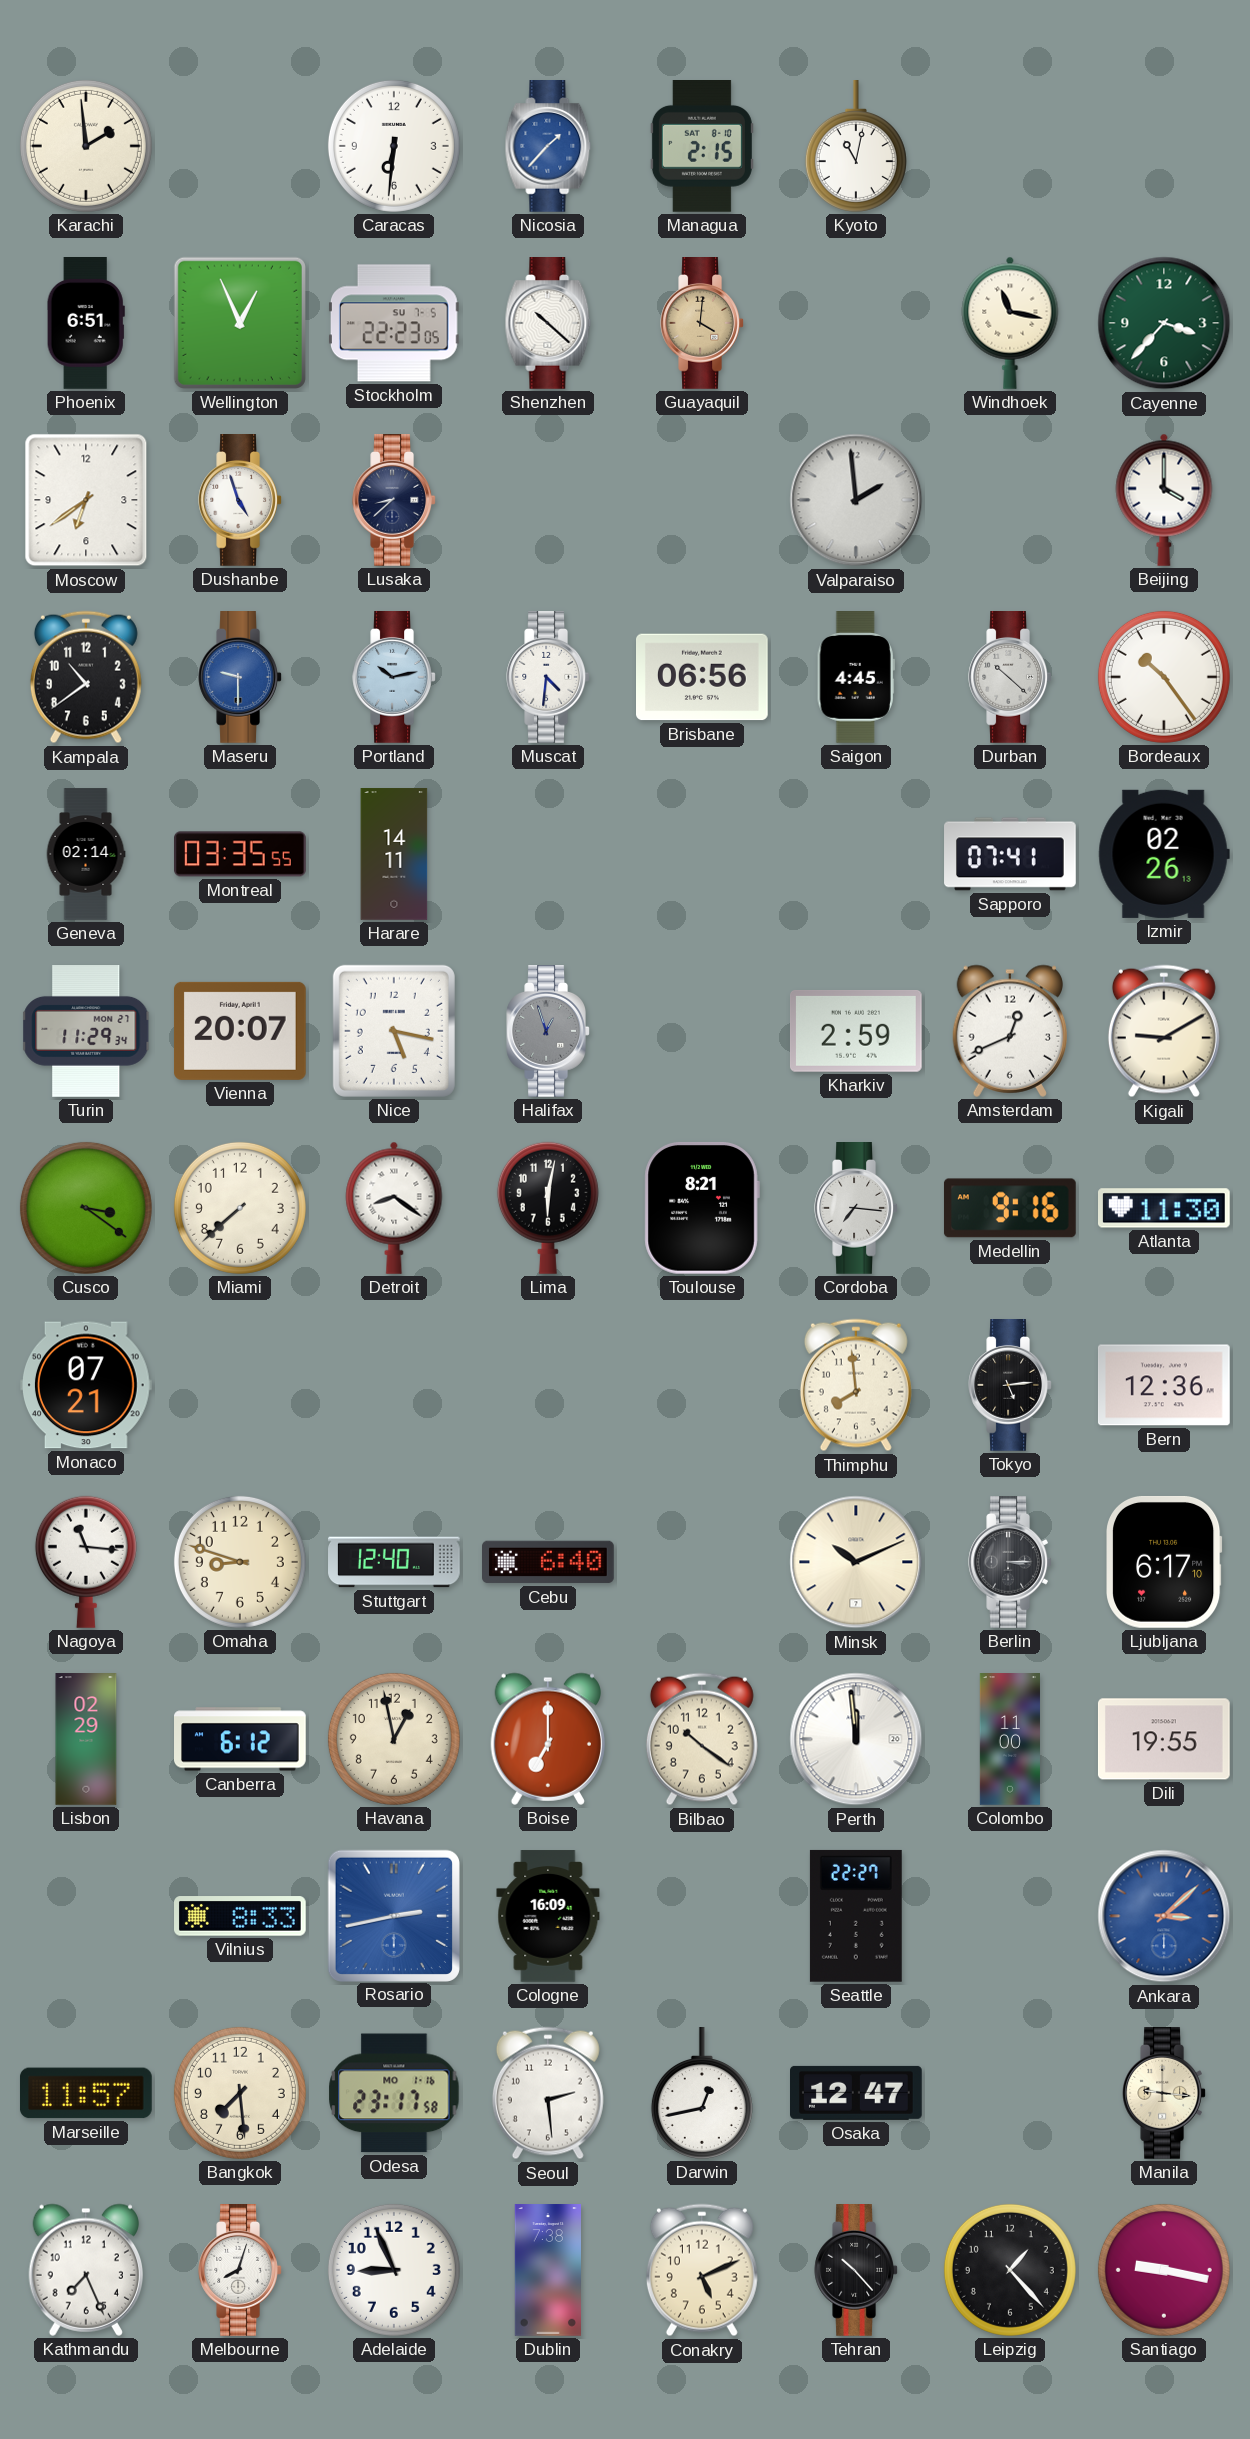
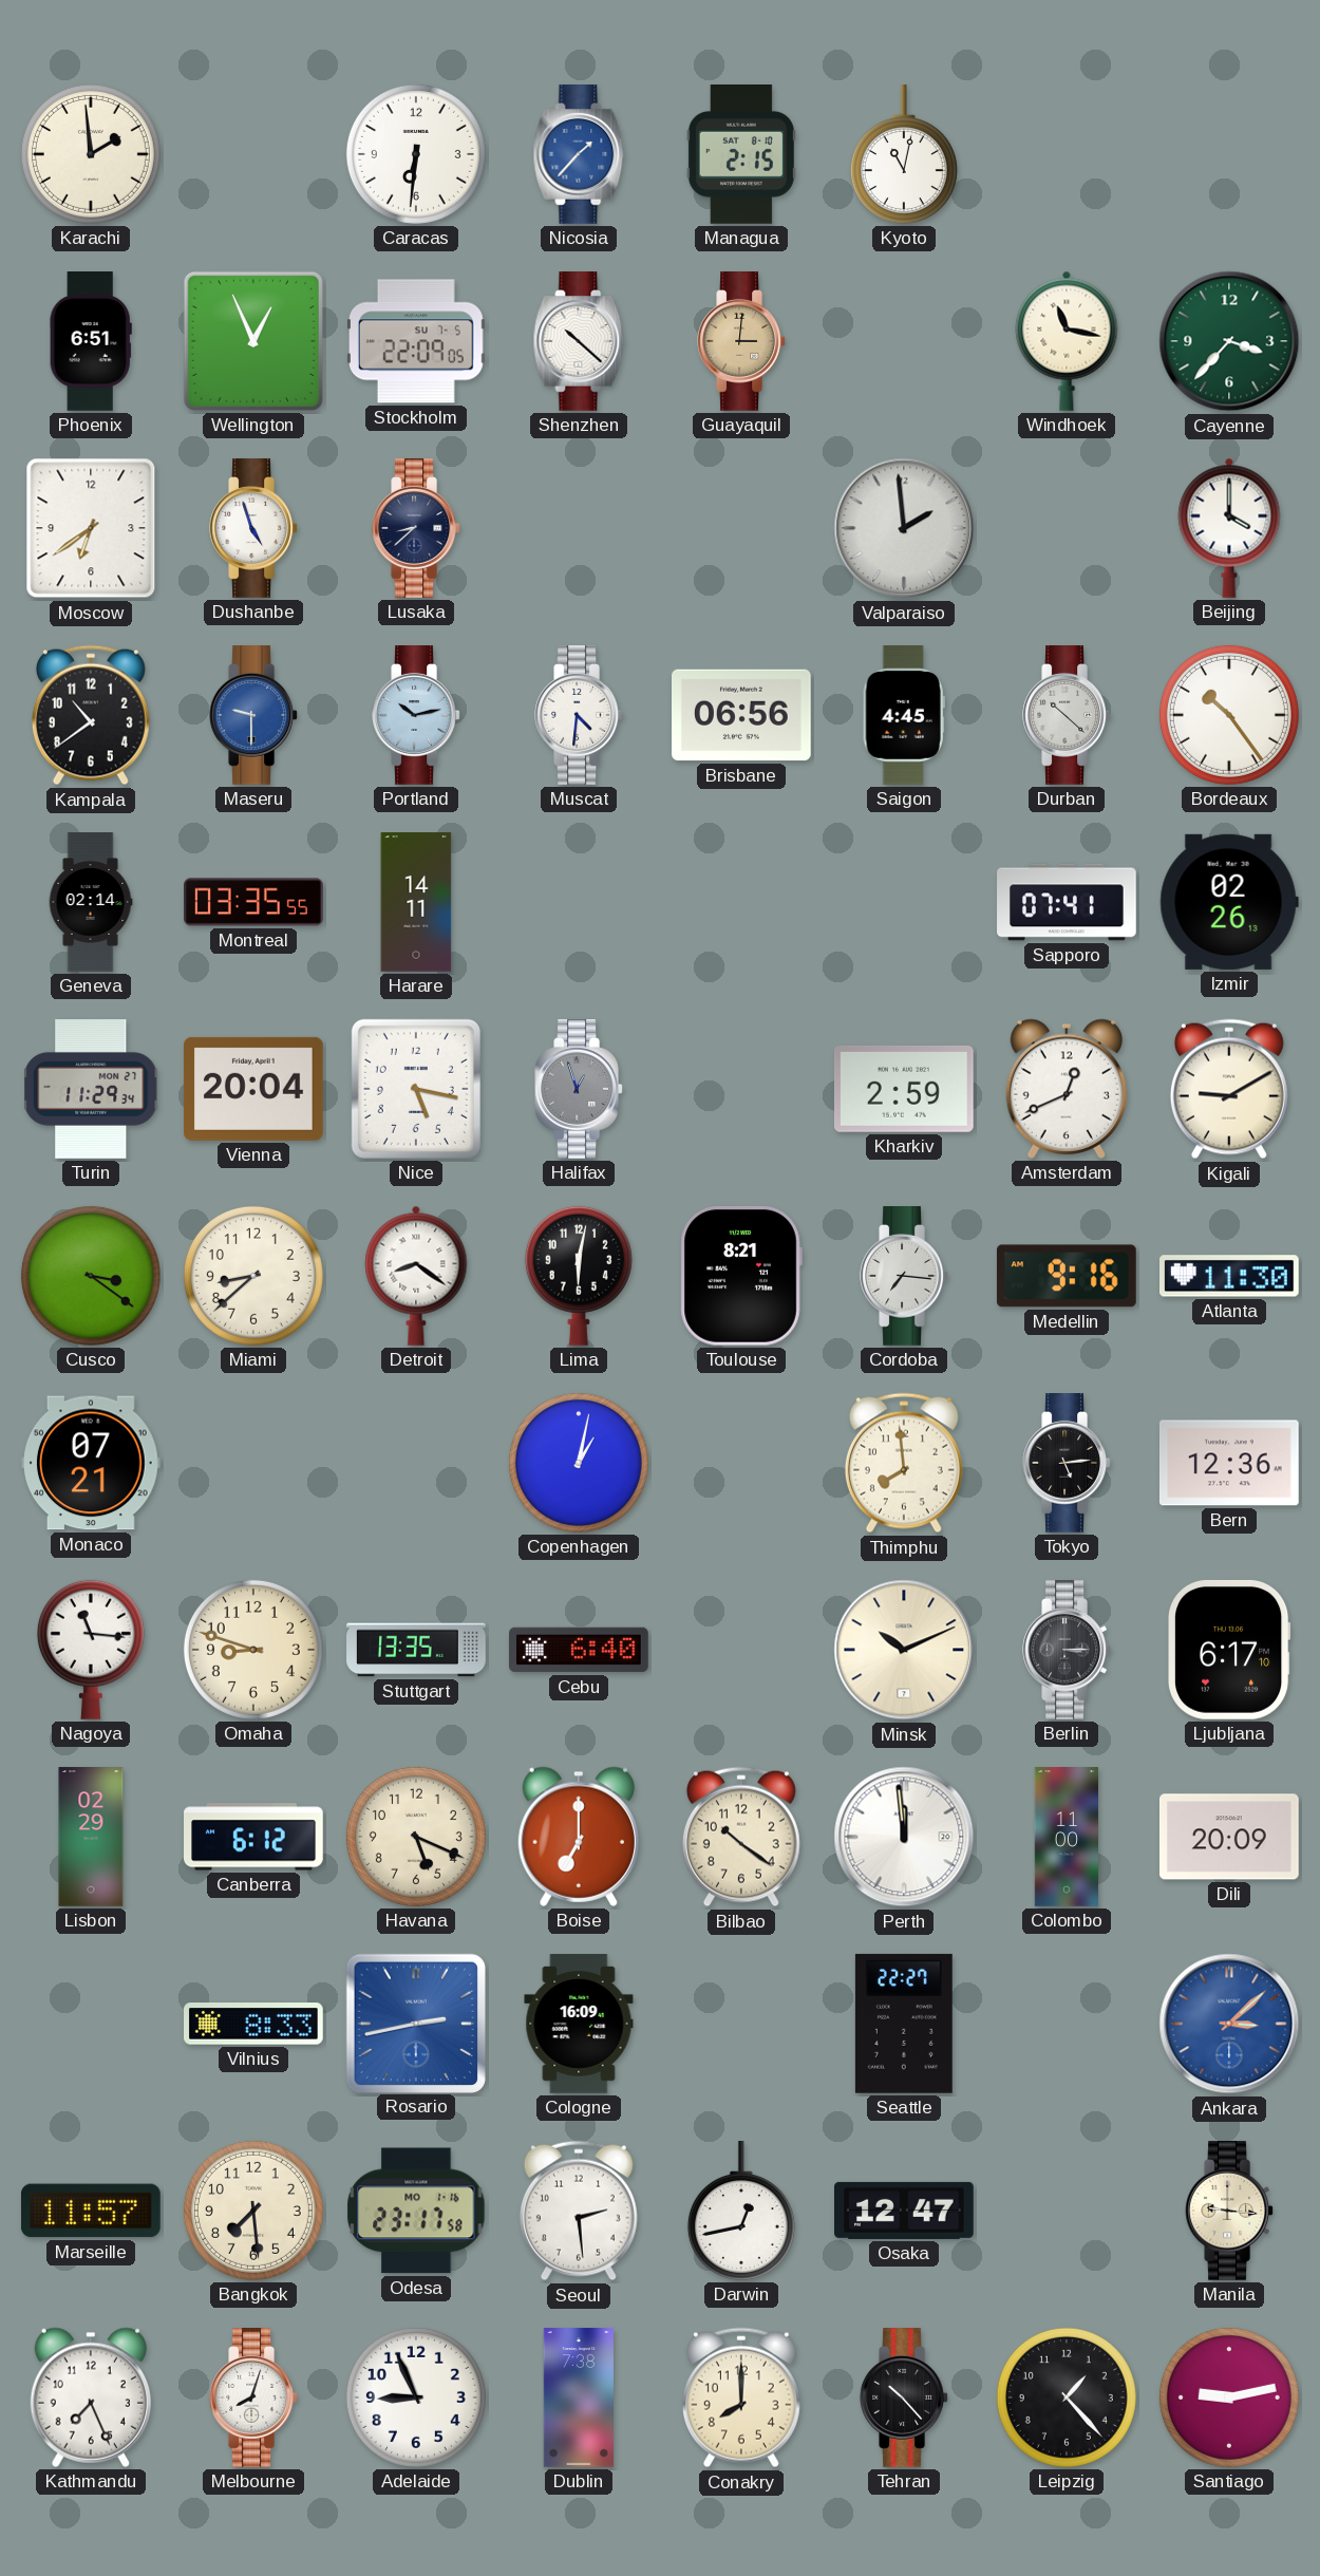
Stockholm: 22:23 -> 22:09
Guayaquil: 4:01 -> 3:01
Vienna: 20:07 -> 20:04
Miami: 7:38 -> 8:38
Copenhagen: none -> 1:02
Stuttgart: 12:40 -> 13:35
Havana: 12:58 -> 5:19
Dili: 19:55 -> 20:09
Conakry: 5:11 -> 8:00
Santiago: 9:17 -> 9:13
